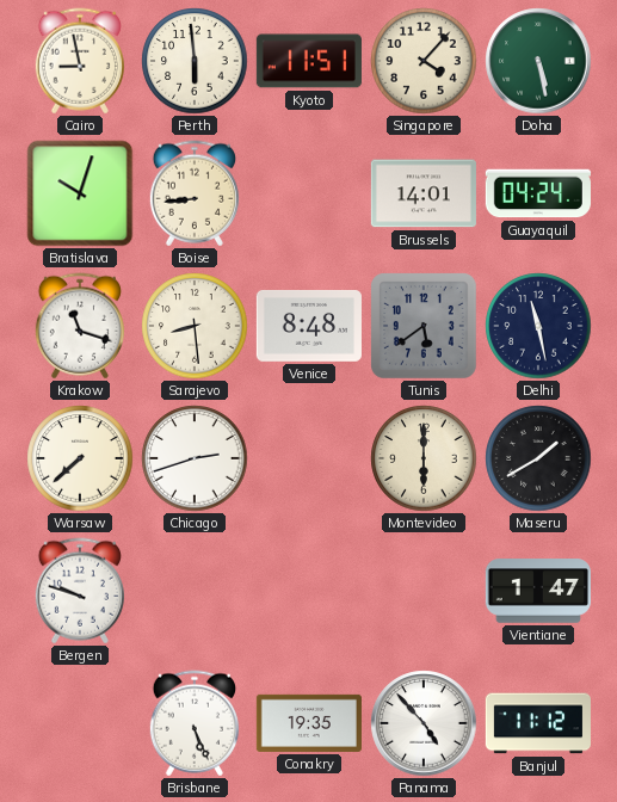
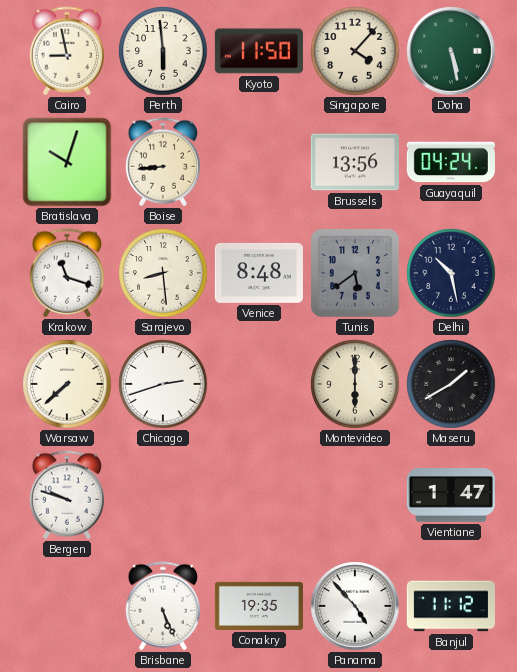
Kyoto: 11:51 -> 11:50
Brussels: 14:01 -> 13:56
Delhi: 11:28 -> 10:28
